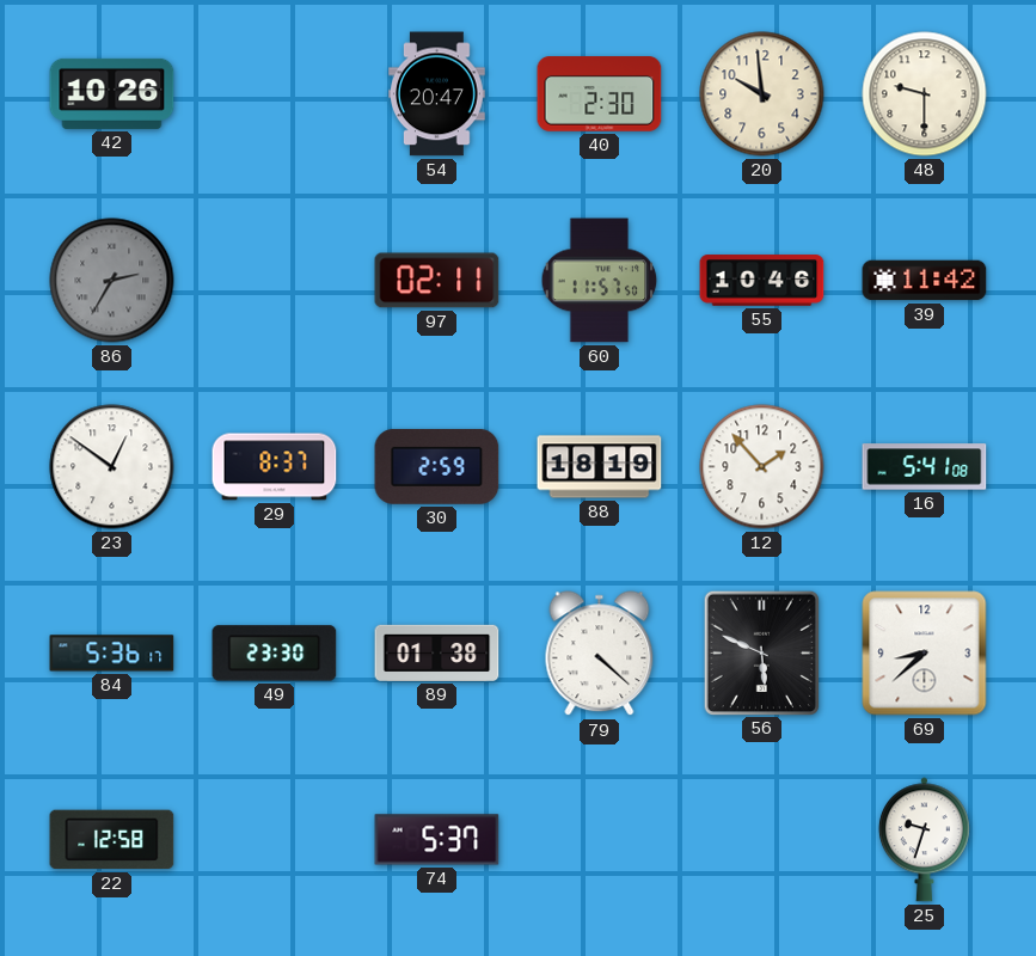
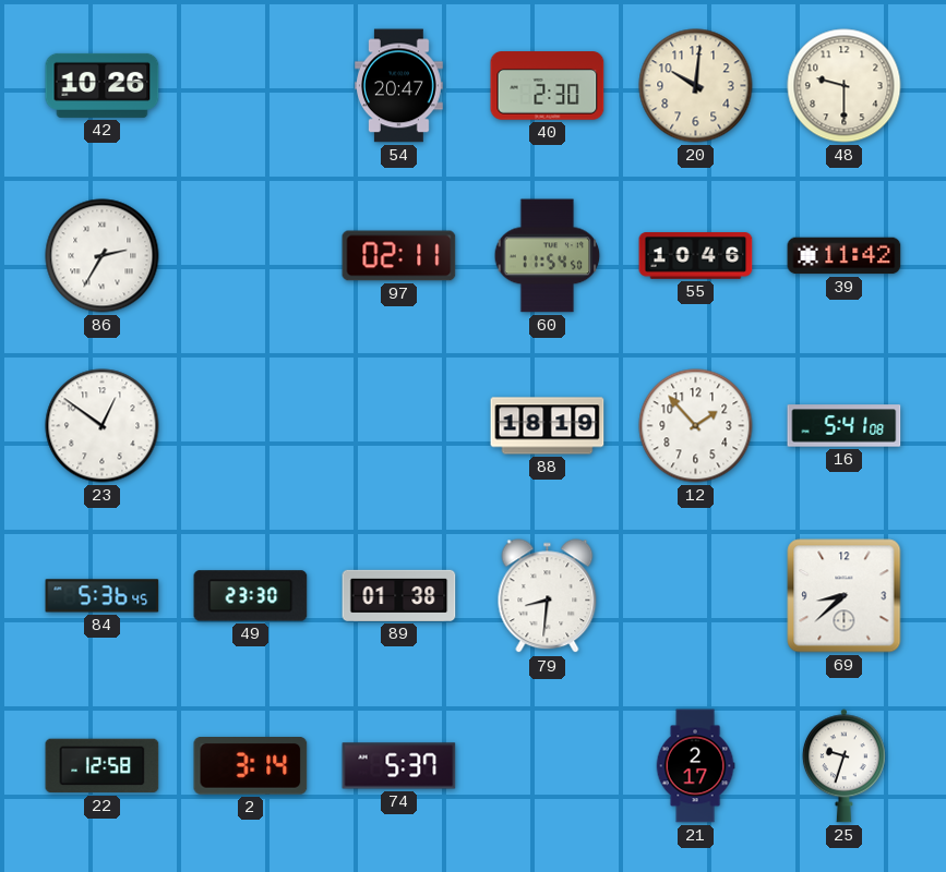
20: 9:59 -> 10:01
86 dial: grey -> white
60: 11:57 -> 11:54
29: 8:37 -> none
30: 2:59 -> none
84: 5:36:17 -> 5:36:45
79: 4:22 -> 8:31
56: 5:49 -> none
2: none -> 3:14
21: none -> 2:17
